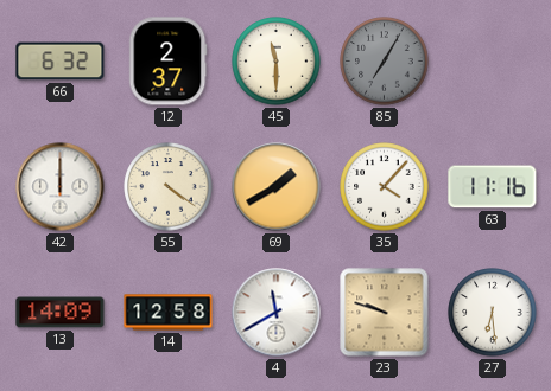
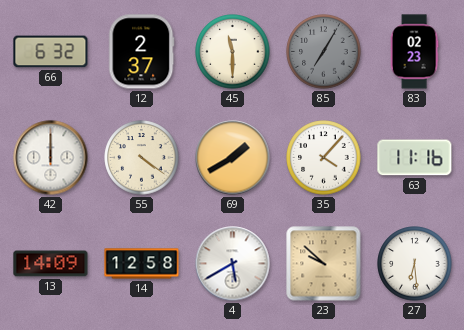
83: none -> 02:23
4: 11:40 -> 5:40
23: 9:48 -> 9:52
